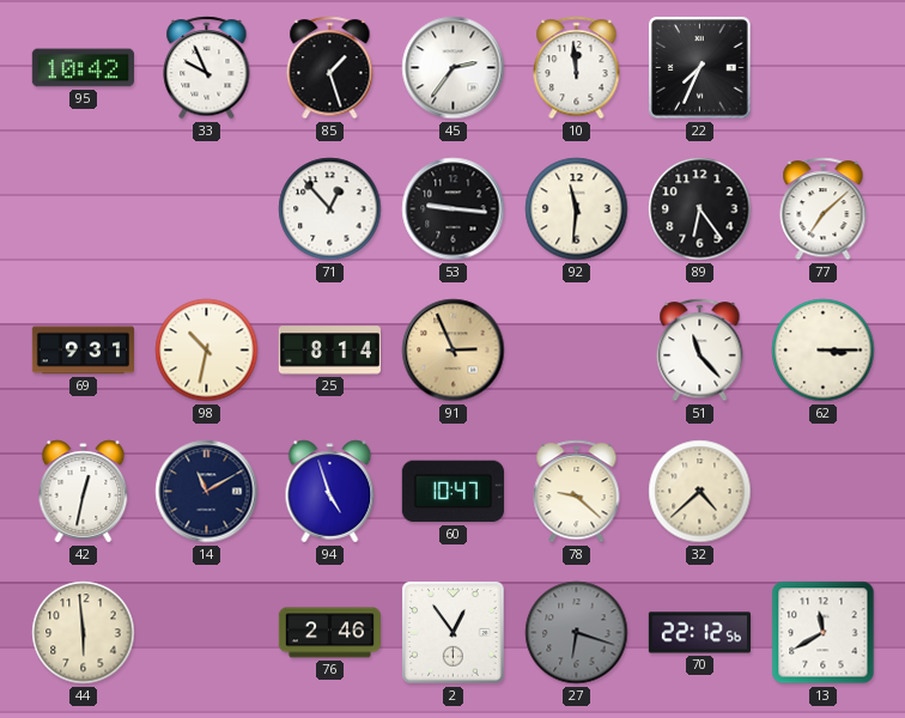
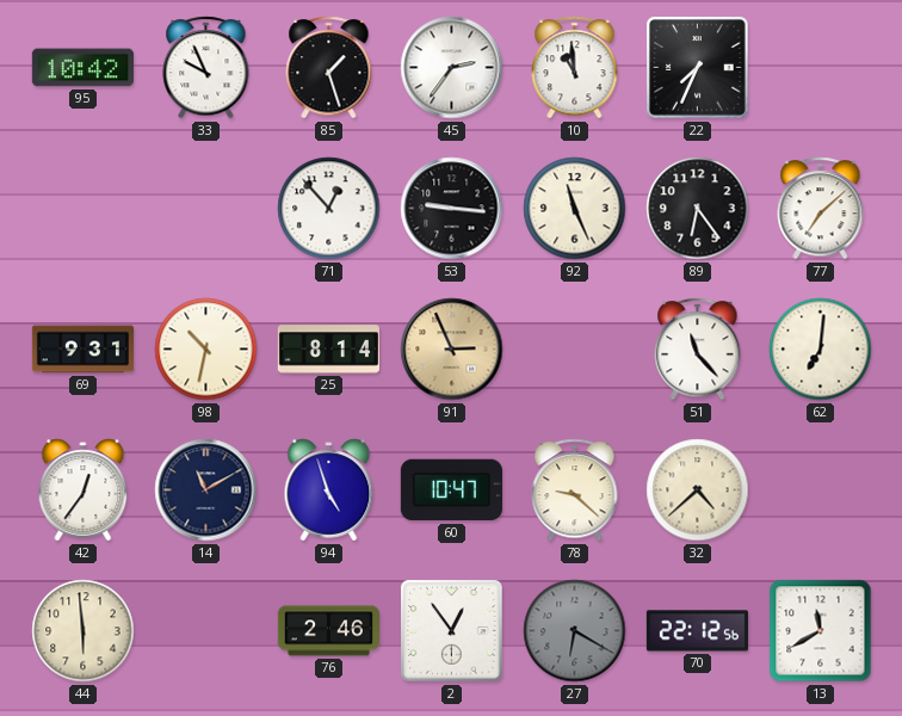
10: 11:59 -> 10:59
92: 11:31 -> 11:26
62: 3:15 -> 7:01
42: 12:32 -> 12:36
27: 6:18 -> 6:20
